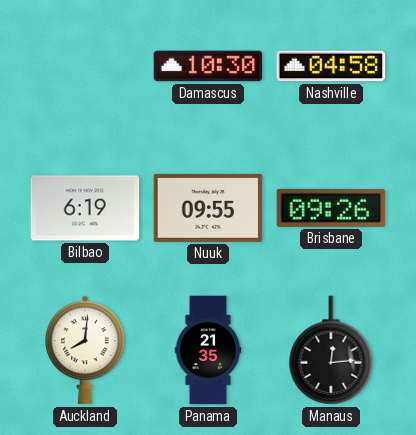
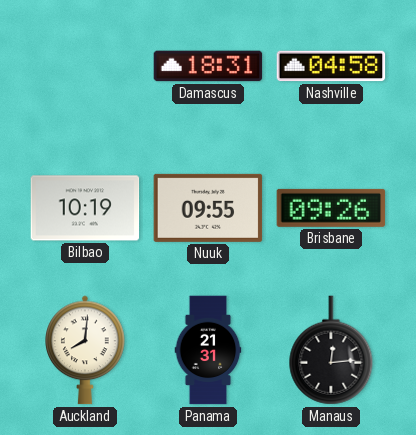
Damascus: 10:30 -> 18:31
Bilbao: 6:19 -> 10:19
Panama: 21:35 -> 21:31
